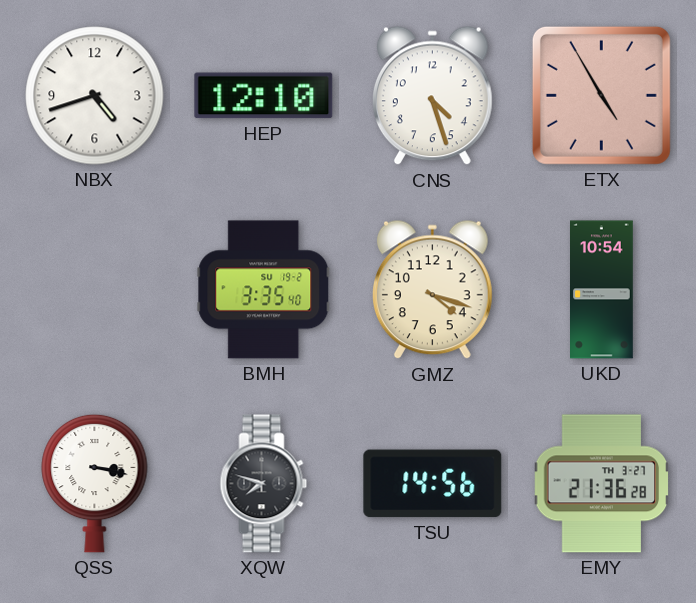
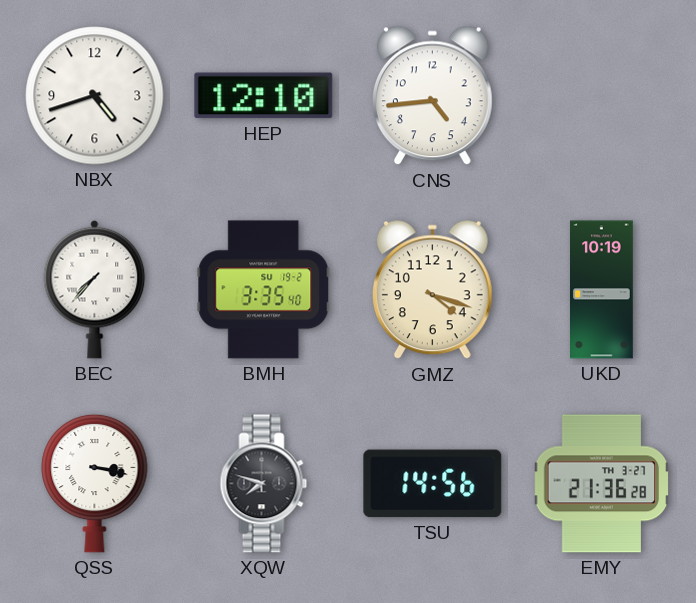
CNS: 4:27 -> 4:44
ETX: 4:55 -> none
BEC: none -> 7:37
UKD: 10:54 -> 10:19
